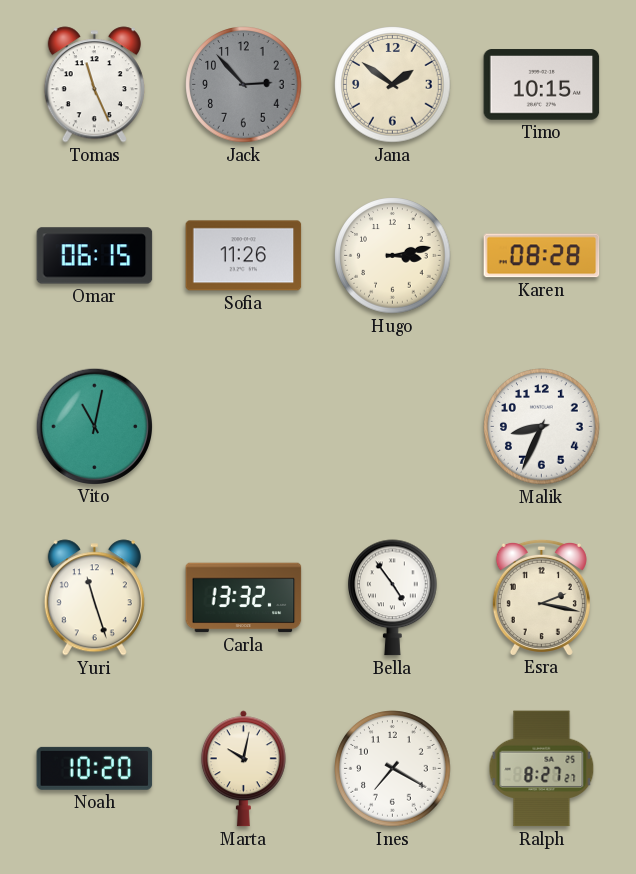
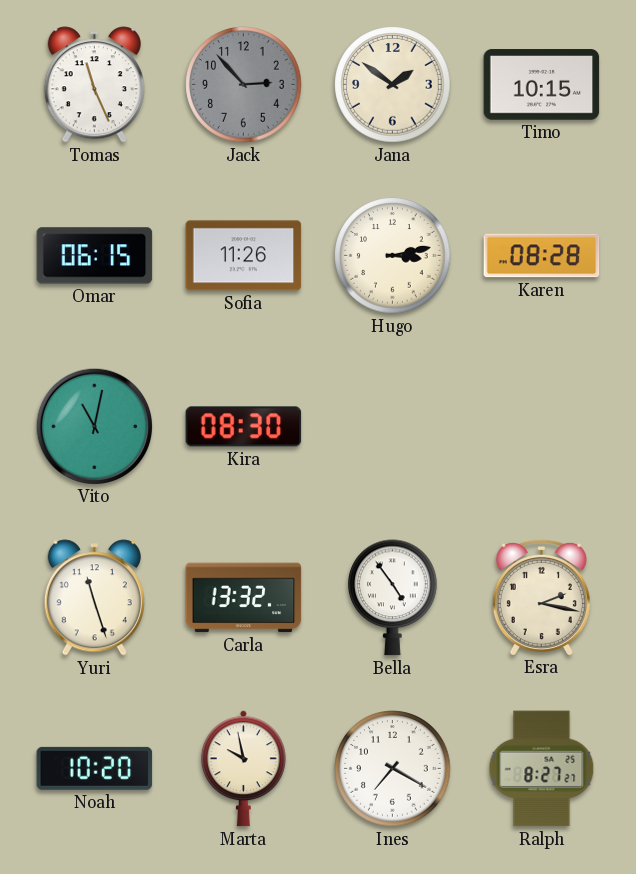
Kira: none -> 08:30
Malik: 8:34 -> none
Marta: 10:02 -> 9:58
